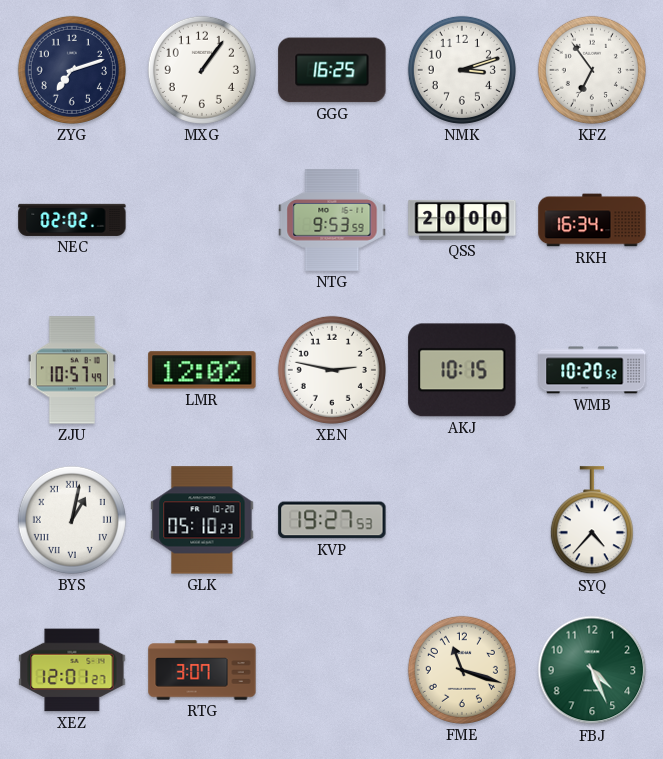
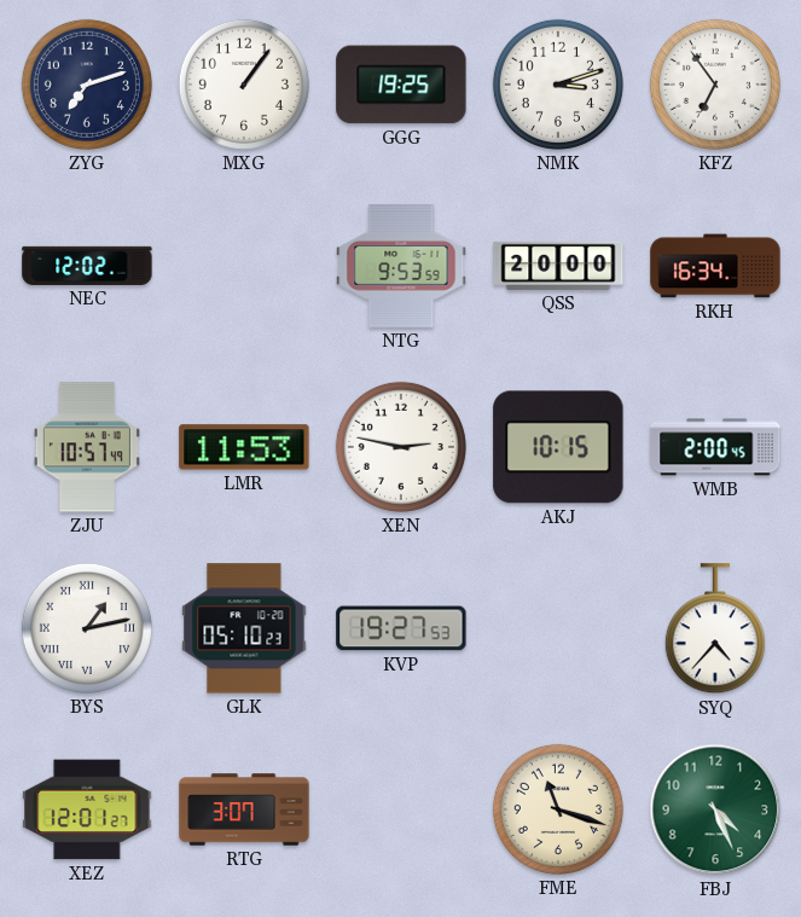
GGG: 16:25 -> 19:25
NEC: 02:02 -> 12:02
LMR: 12:02 -> 11:53
WMB: 10:20 -> 2:00
BYS: 1:02 -> 1:13
